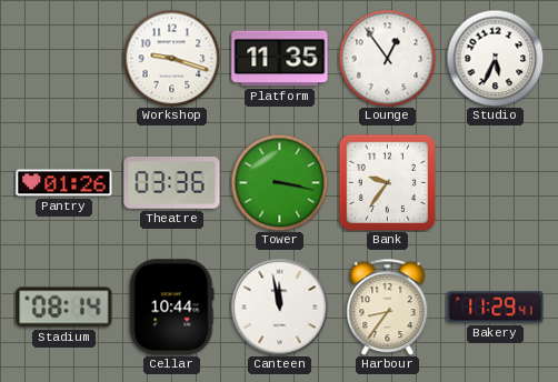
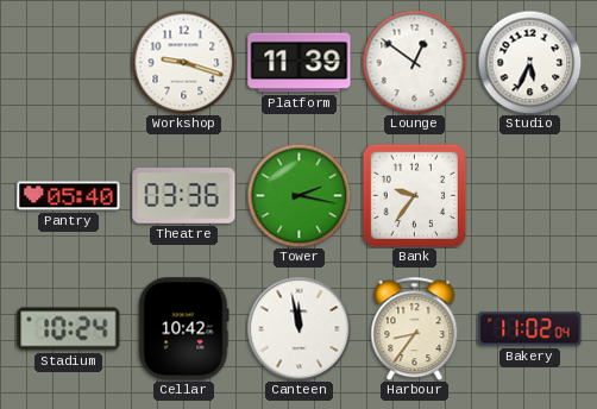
Platform: 11:35 -> 11:39
Lounge: 12:54 -> 12:51
Pantry: 01:26 -> 05:40
Tower: 3:17 -> 2:17
Stadium: 08:14 -> 10:24
Cellar: 10:44 -> 10:42
Bakery: 11:29 -> 11:02
